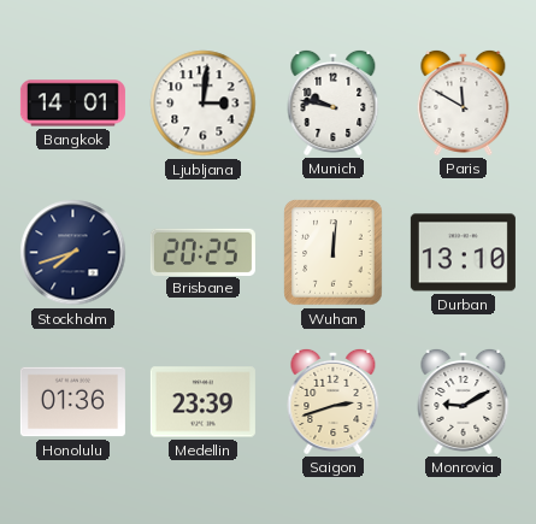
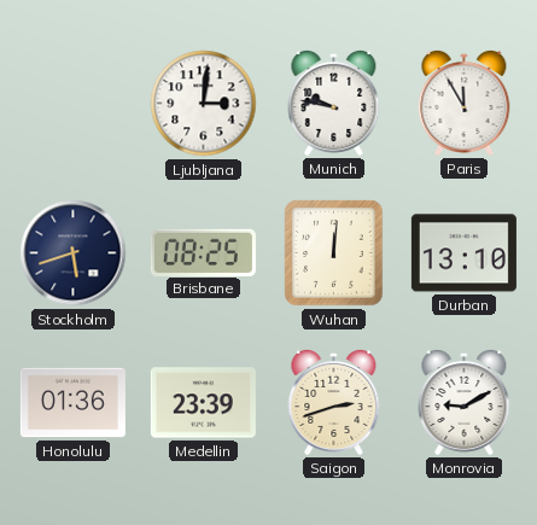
Bangkok: 14:01 -> none
Paris: 11:50 -> 11:55
Stockholm: 7:42 -> 5:42
Brisbane: 20:25 -> 08:25
